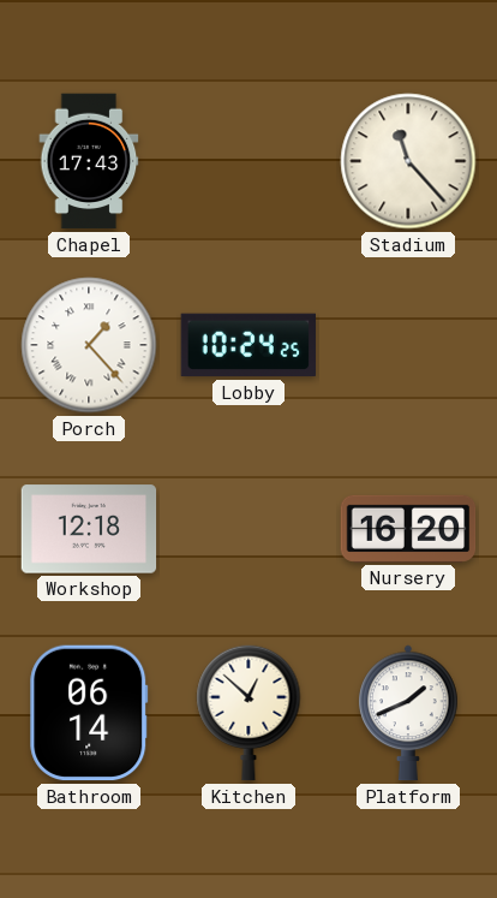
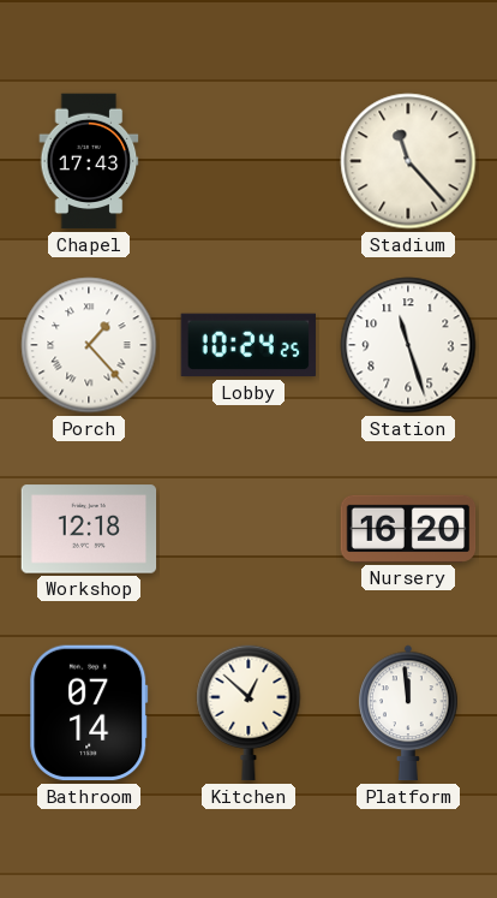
Station: none -> 11:27
Bathroom: 06:14 -> 07:14
Platform: 1:41 -> 11:59
